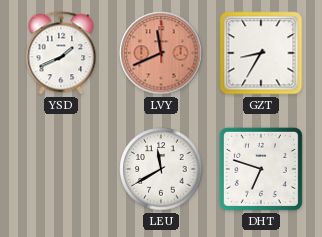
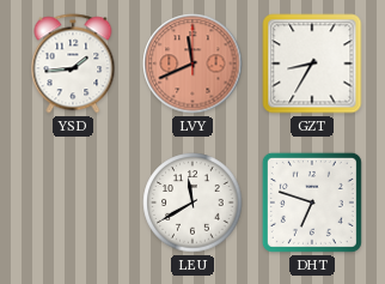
YSD: 1:41 -> 1:44
